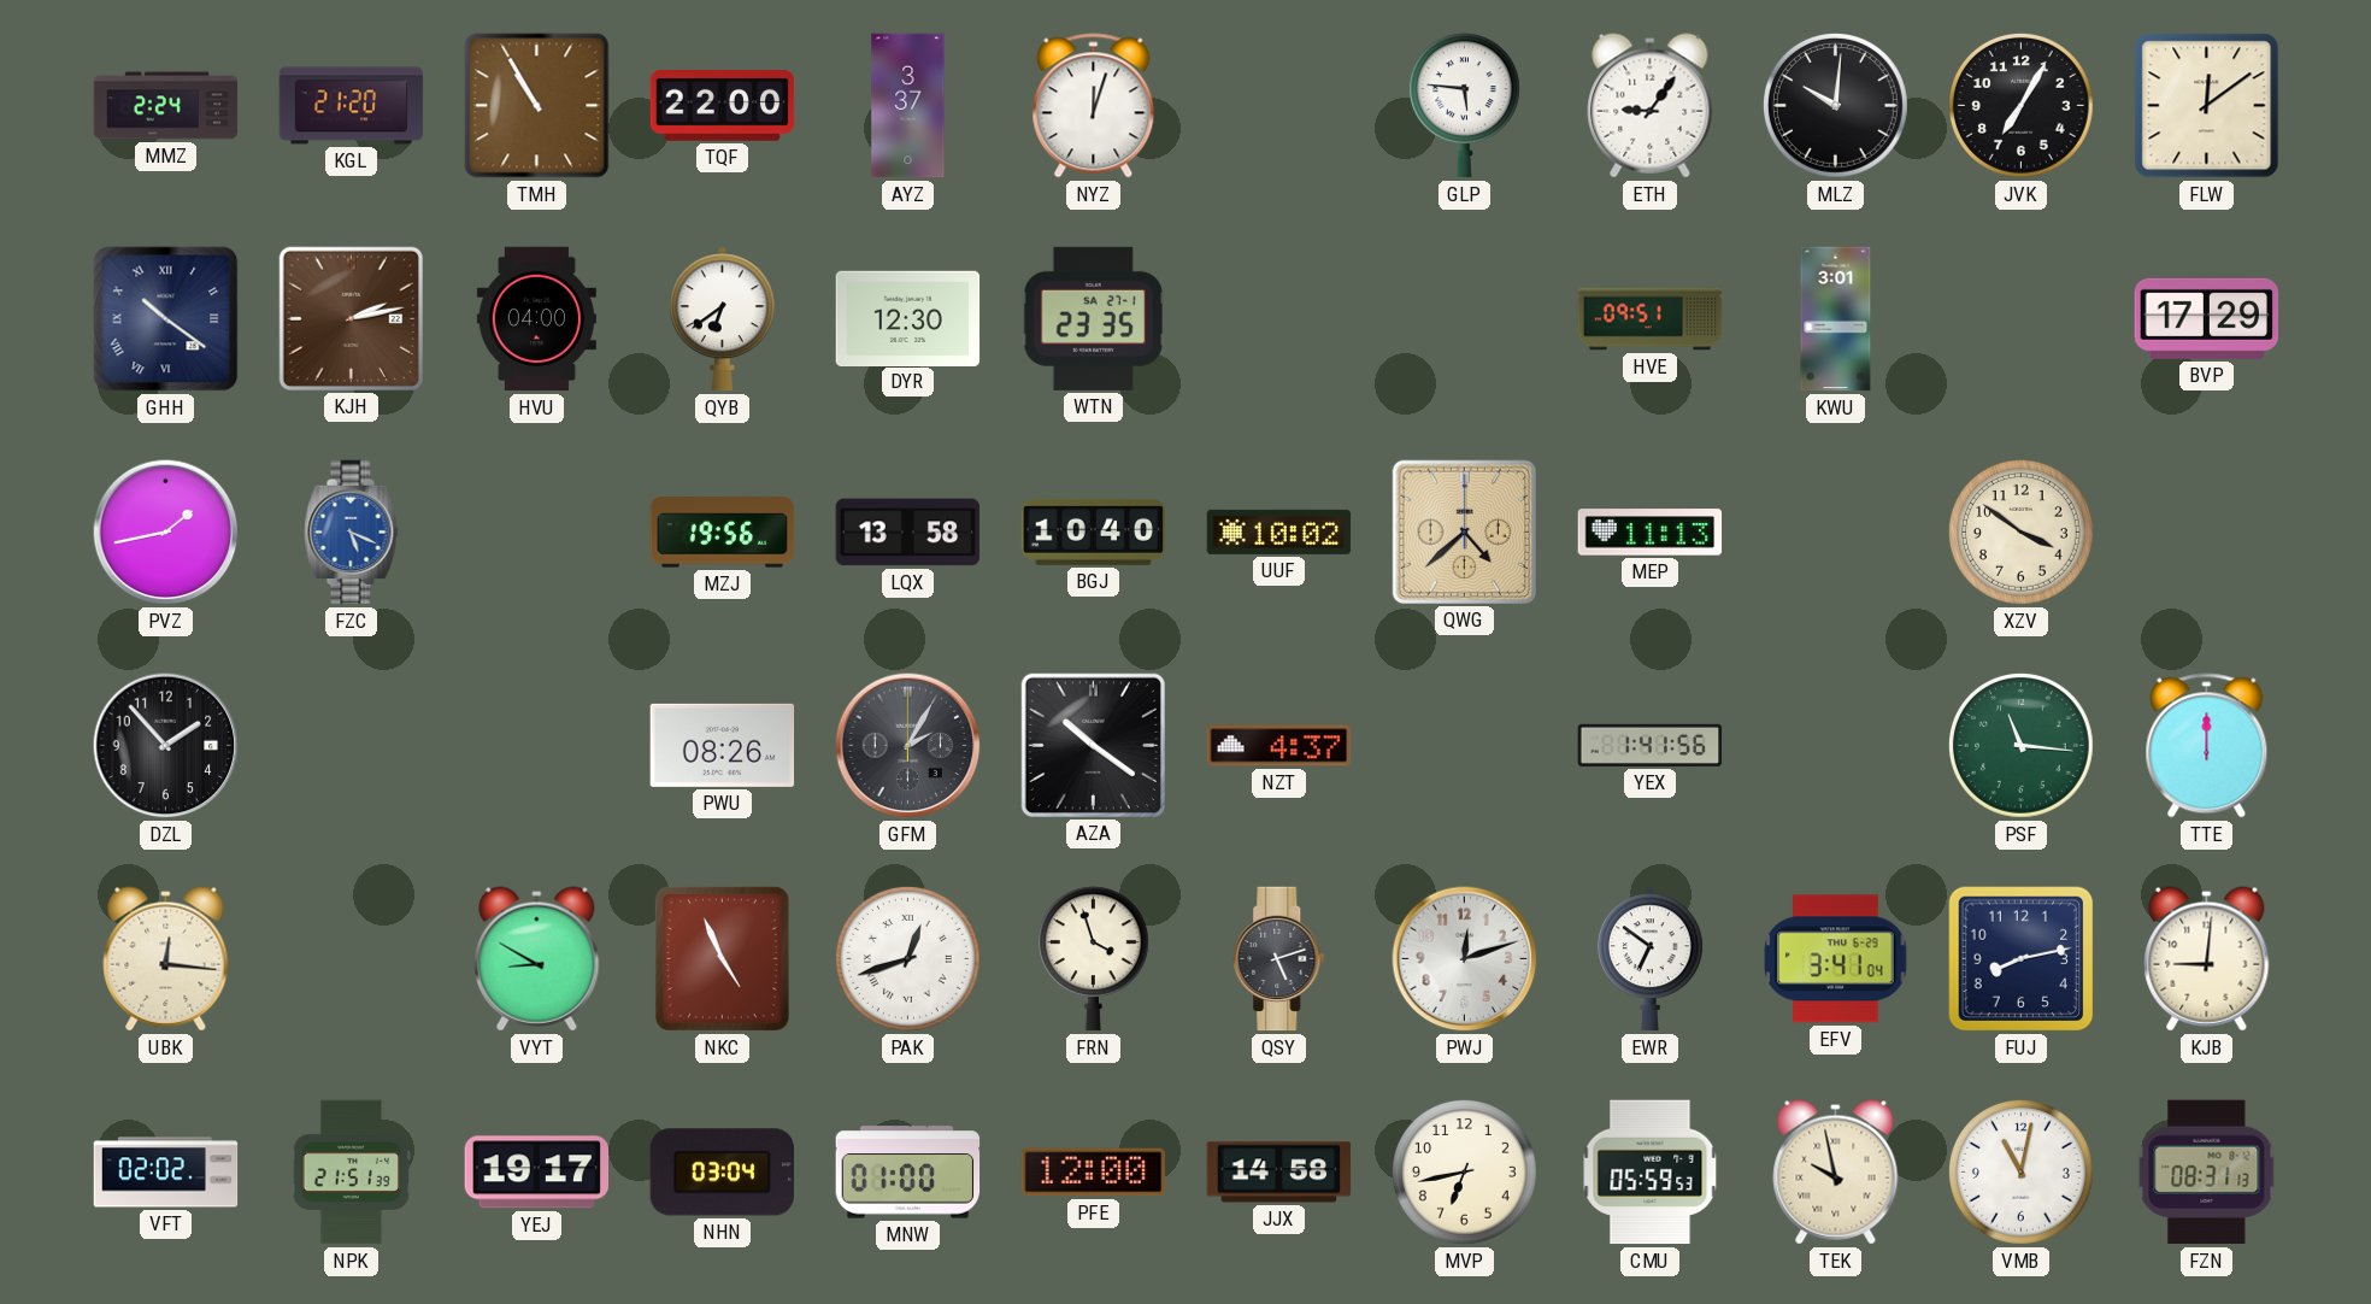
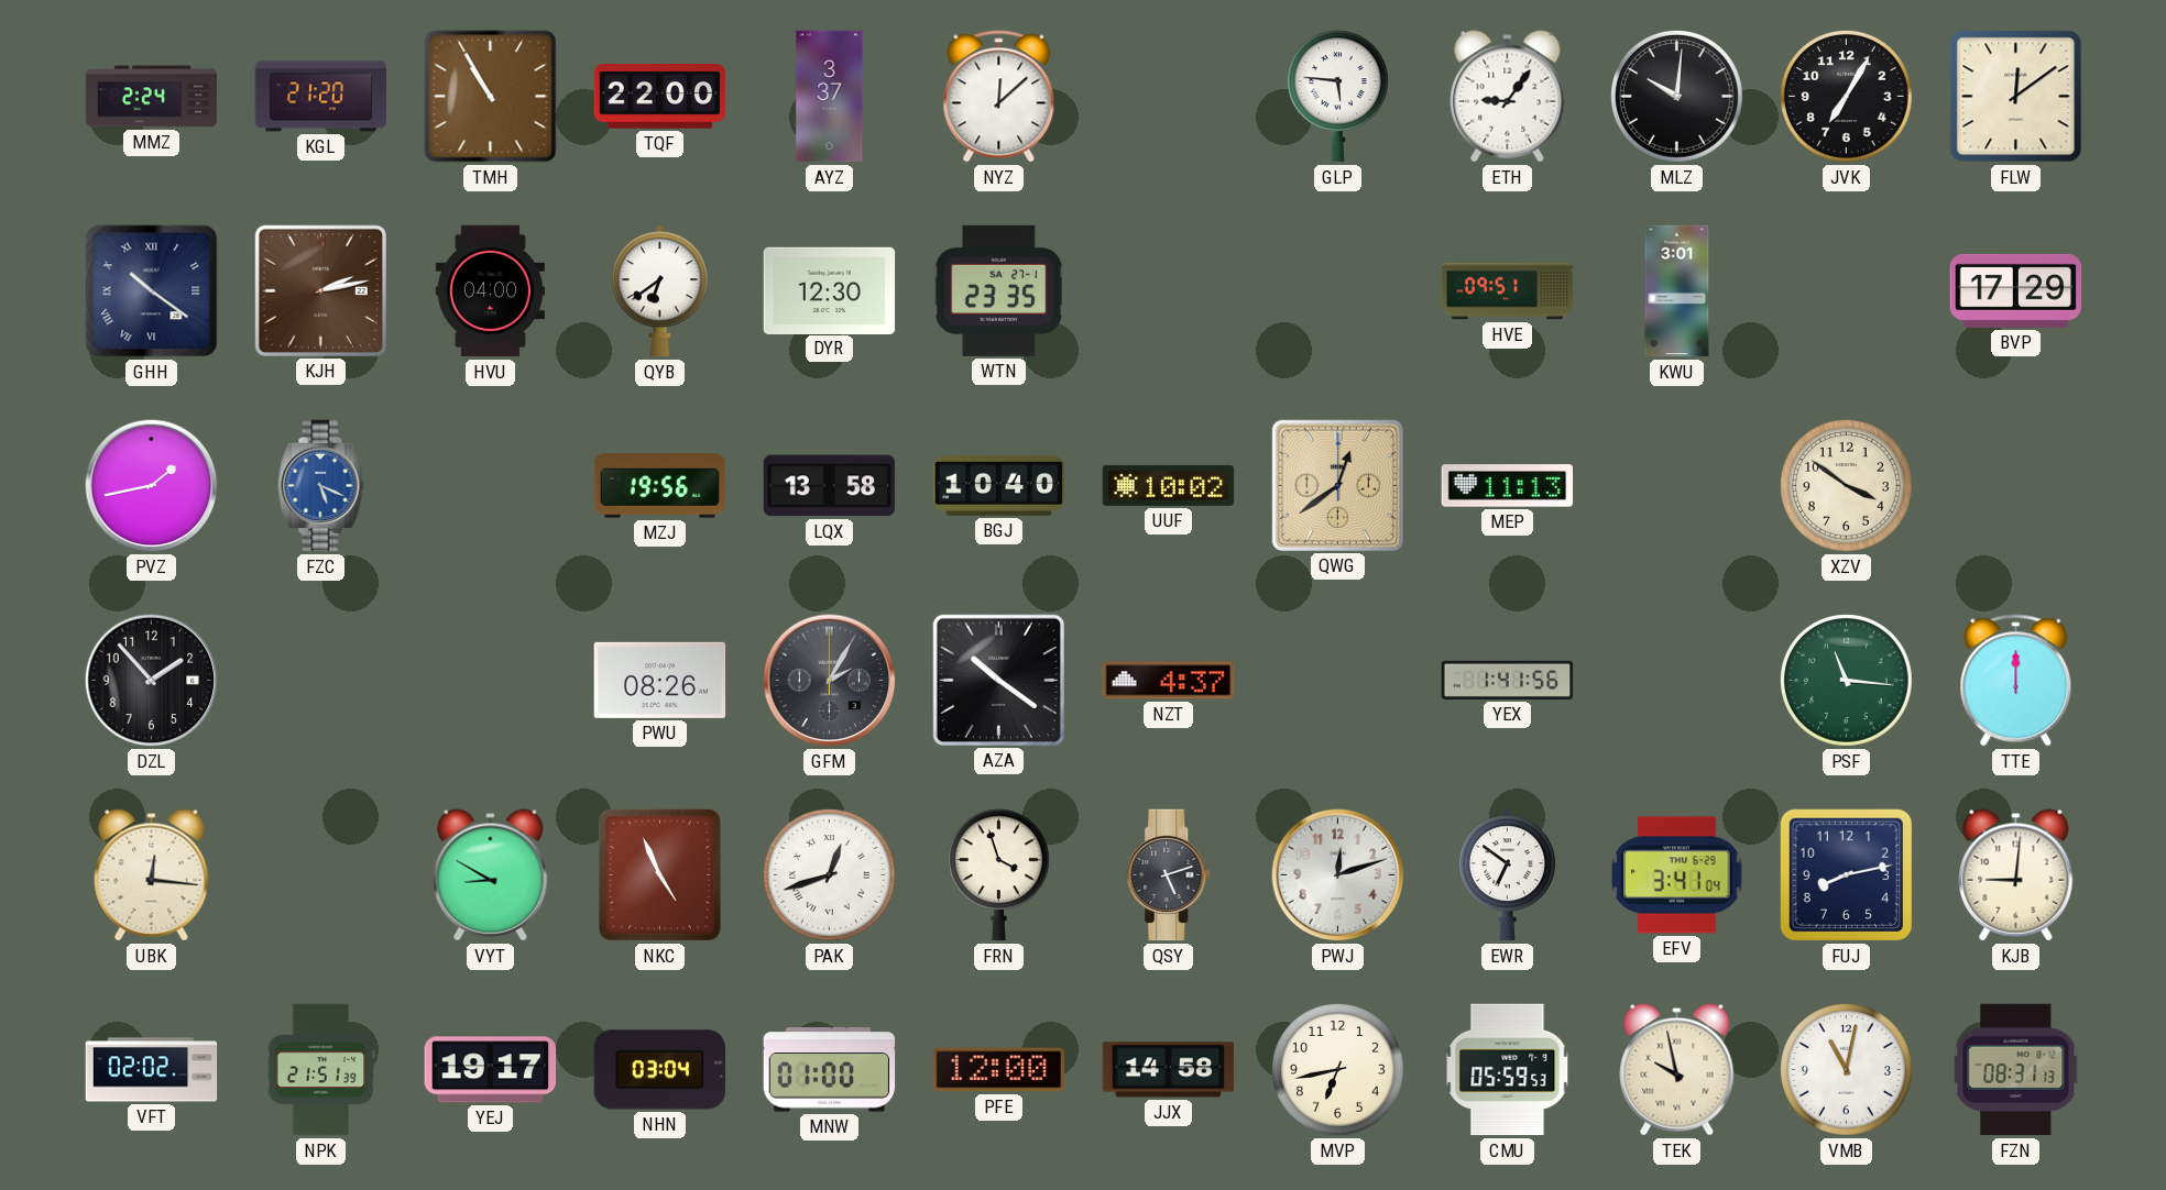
NYZ: 12:03 -> 12:08
QWG: 4:38 -> 12:39
